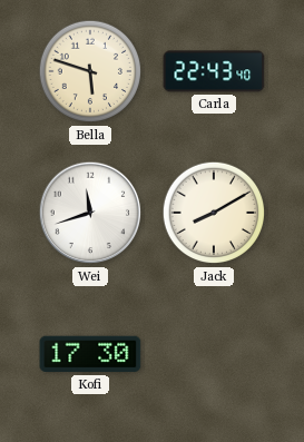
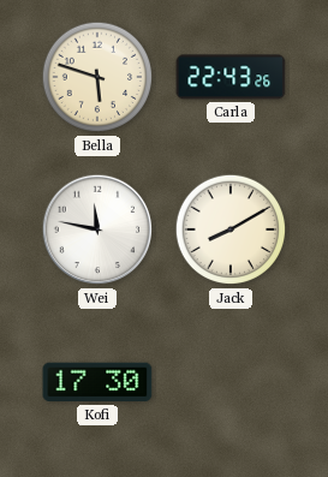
Carla: 22:43:40 -> 22:43:26
Wei: 11:42 -> 11:47
